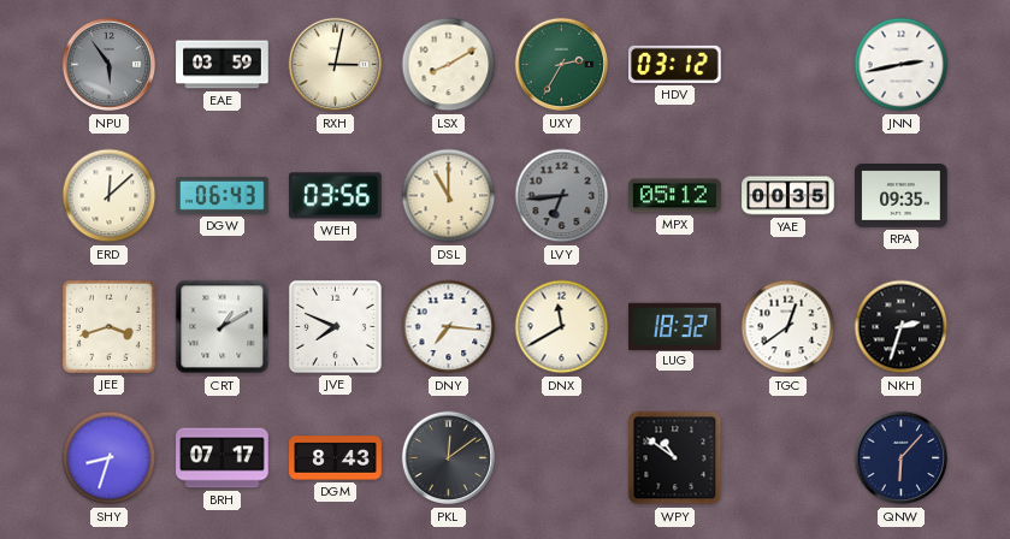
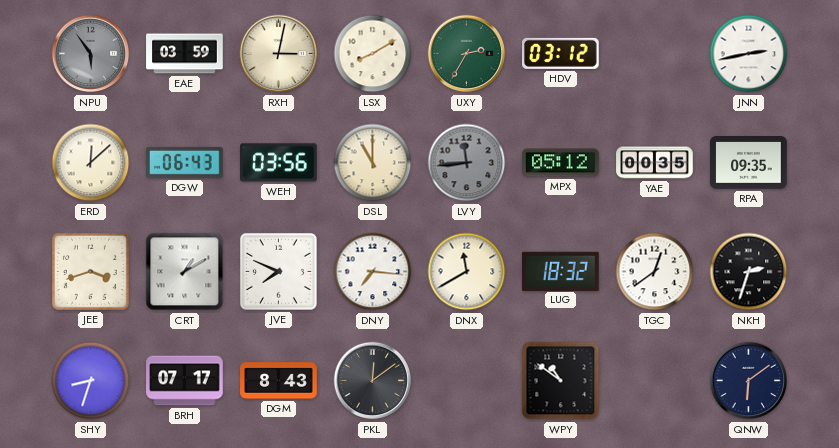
LVY: 6:44 -> 11:44
QNW: 6:07 -> 6:09
